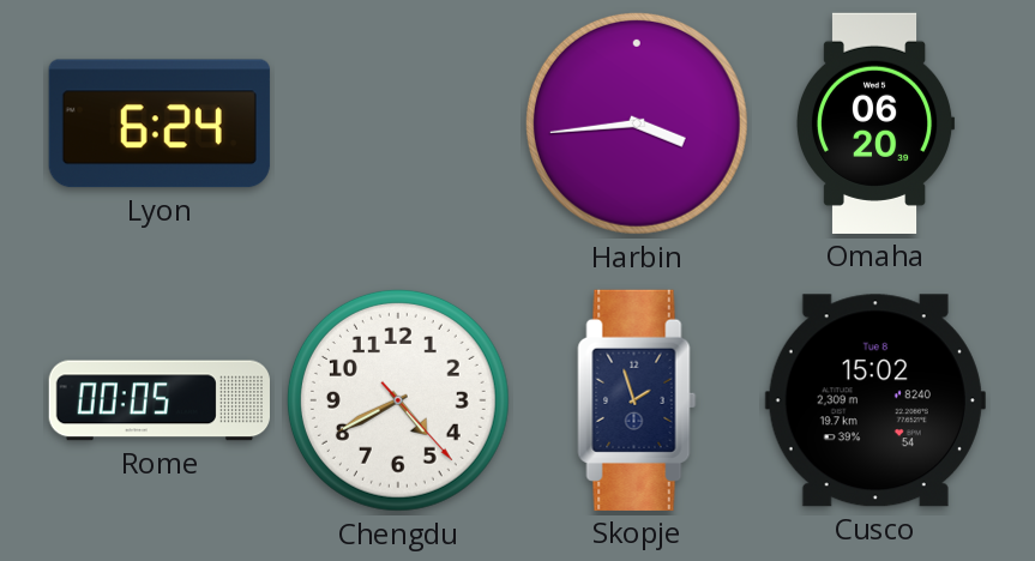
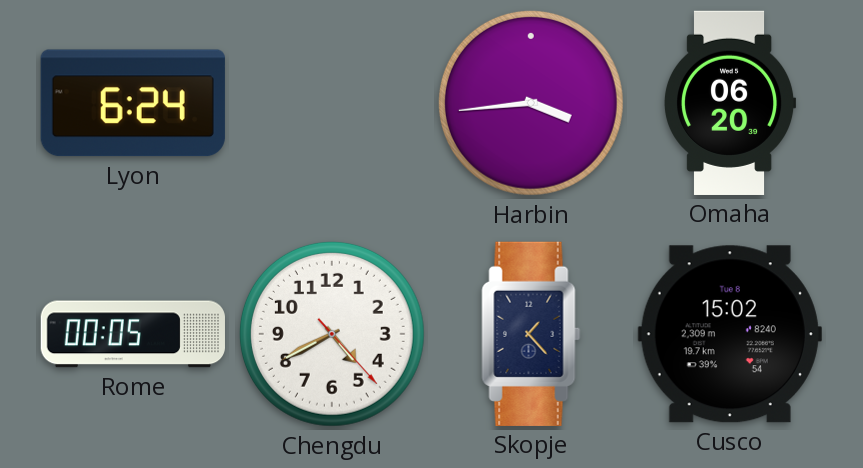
Skopje: 1:57 -> 1:23
